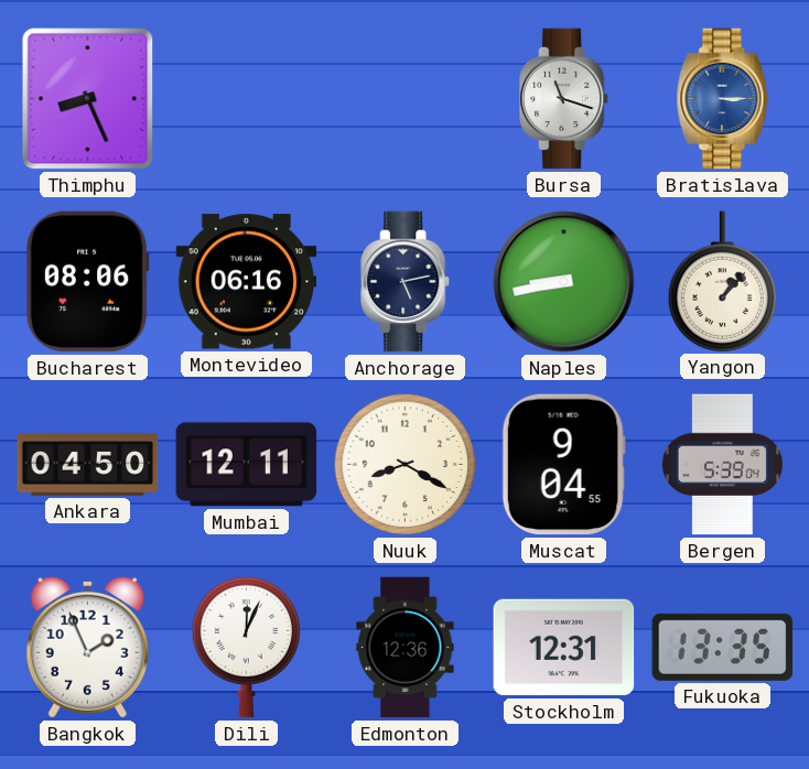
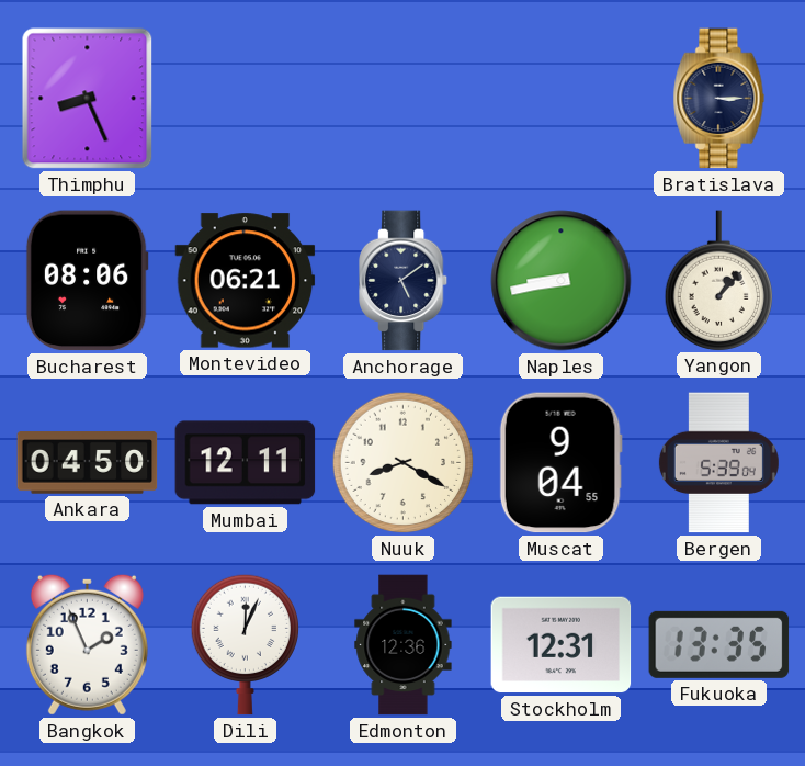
Bursa: 11:18 -> none
Bratislava dial: blue -> navy
Montevideo: 06:16 -> 06:21
Anchorage: 5:13 -> 5:09
